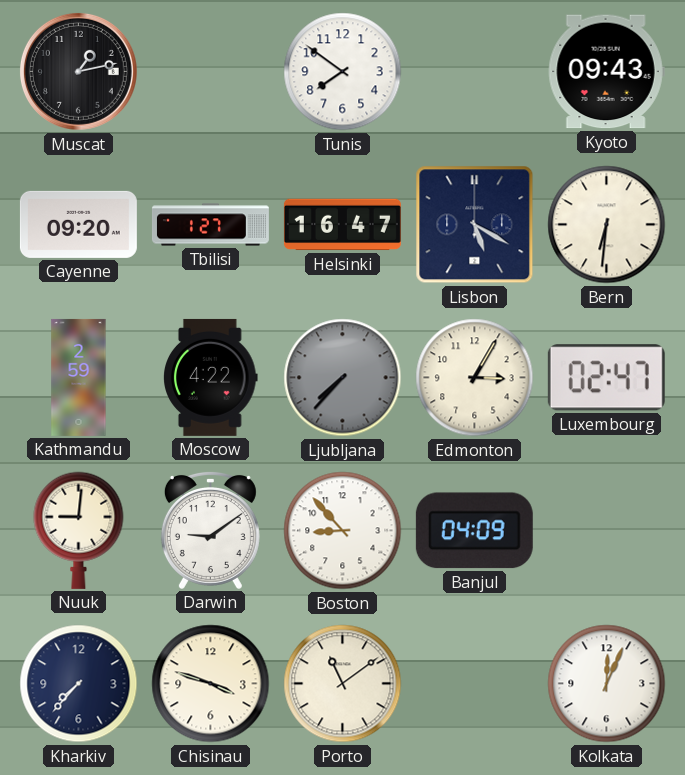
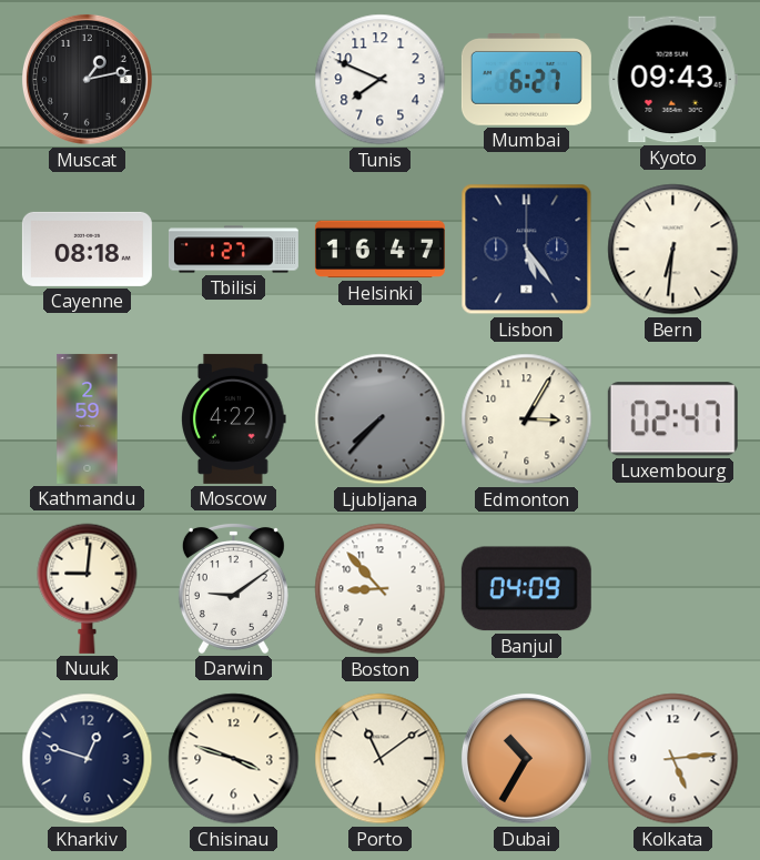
Tunis: 7:51 -> 7:49
Mumbai: none -> 6:27
Cayenne: 09:20 -> 08:18
Lisbon: 5:20 -> 5:24
Kharkiv: 7:37 -> 12:48
Dubai: none -> 10:35
Kolkata: 12:04 -> 5:14
